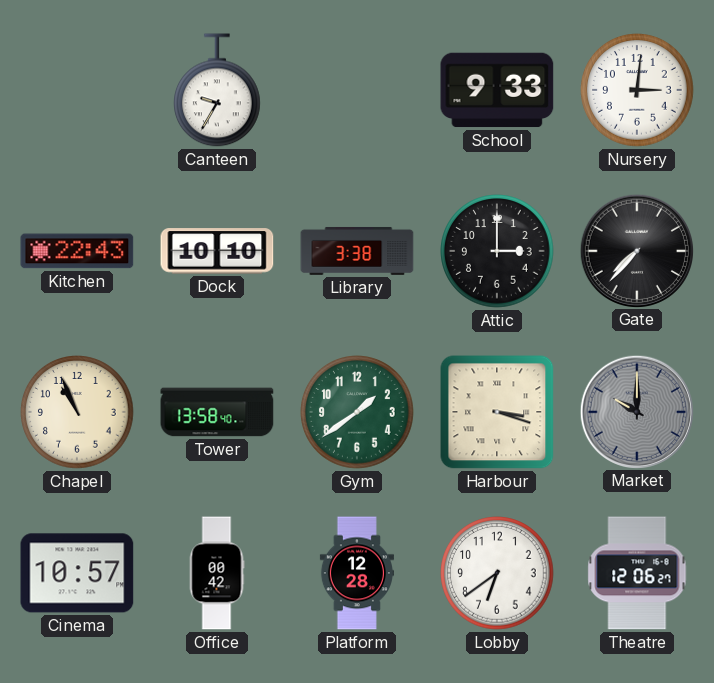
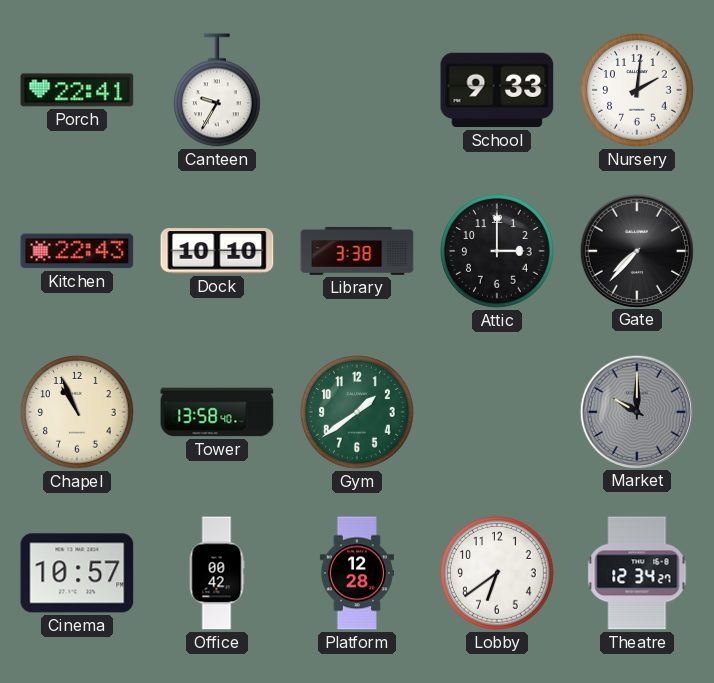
Porch: none -> 22:41
Nursery: 3:01 -> 2:01
Harbour: 3:18 -> none
Theatre: 12:06 -> 12:34
